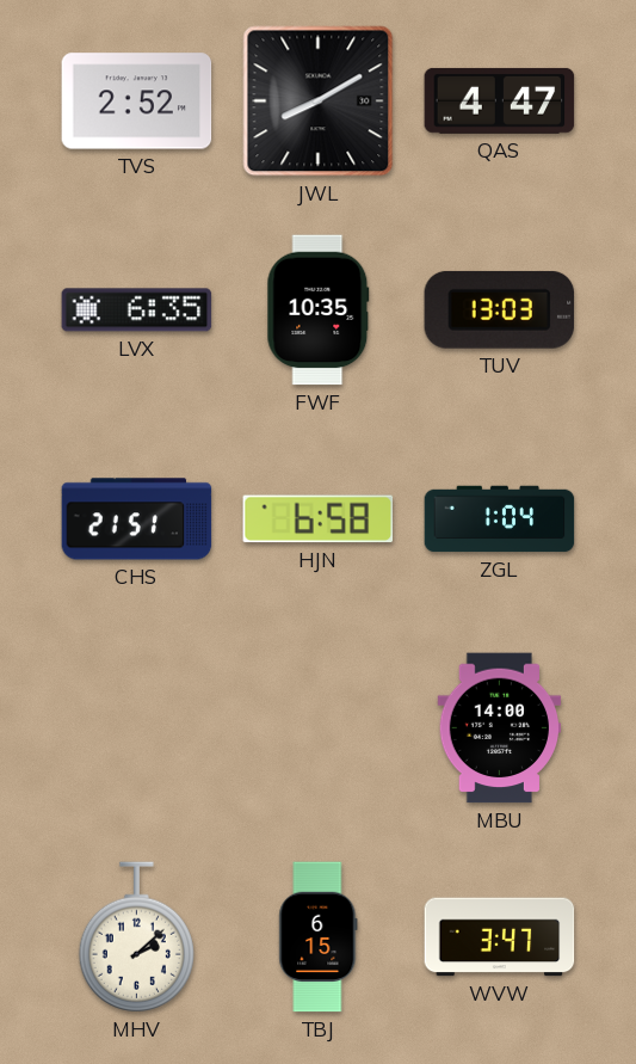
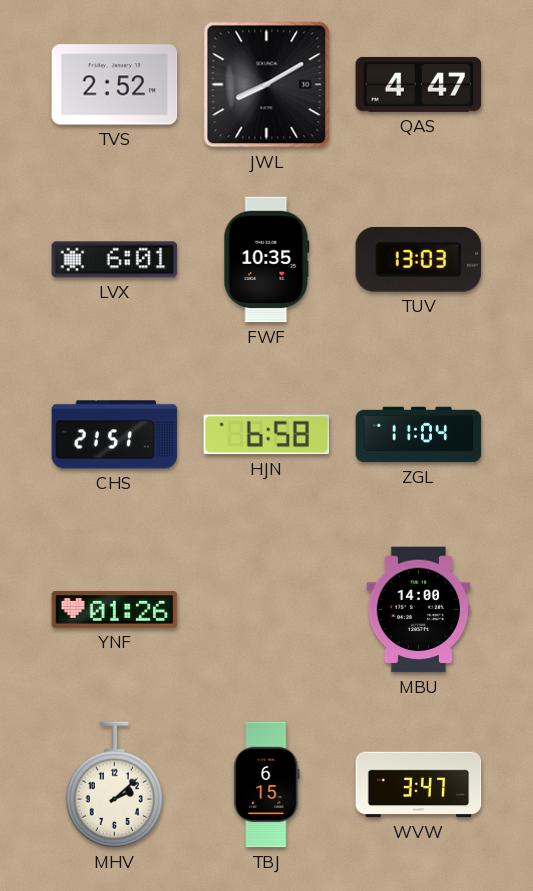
LVX: 6:35 -> 6:01
ZGL: 1:04 -> 11:04
YNF: none -> 01:26
